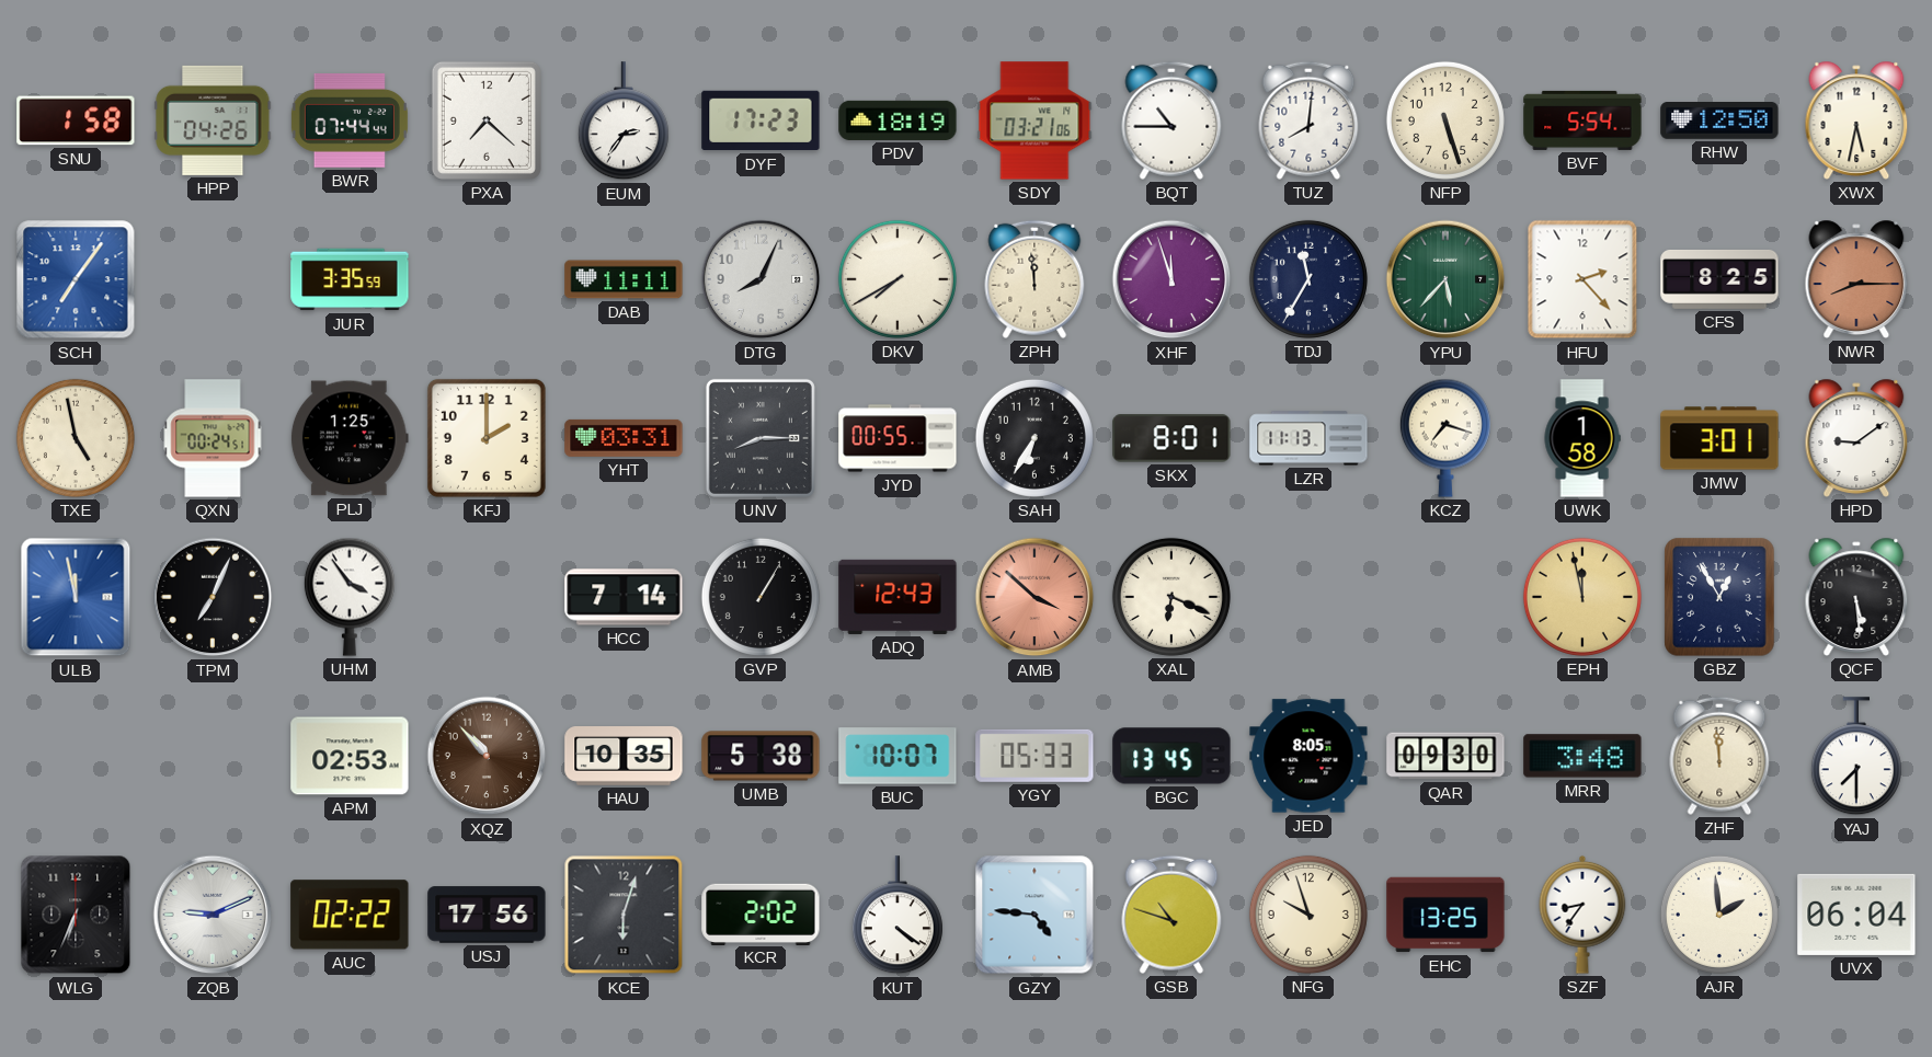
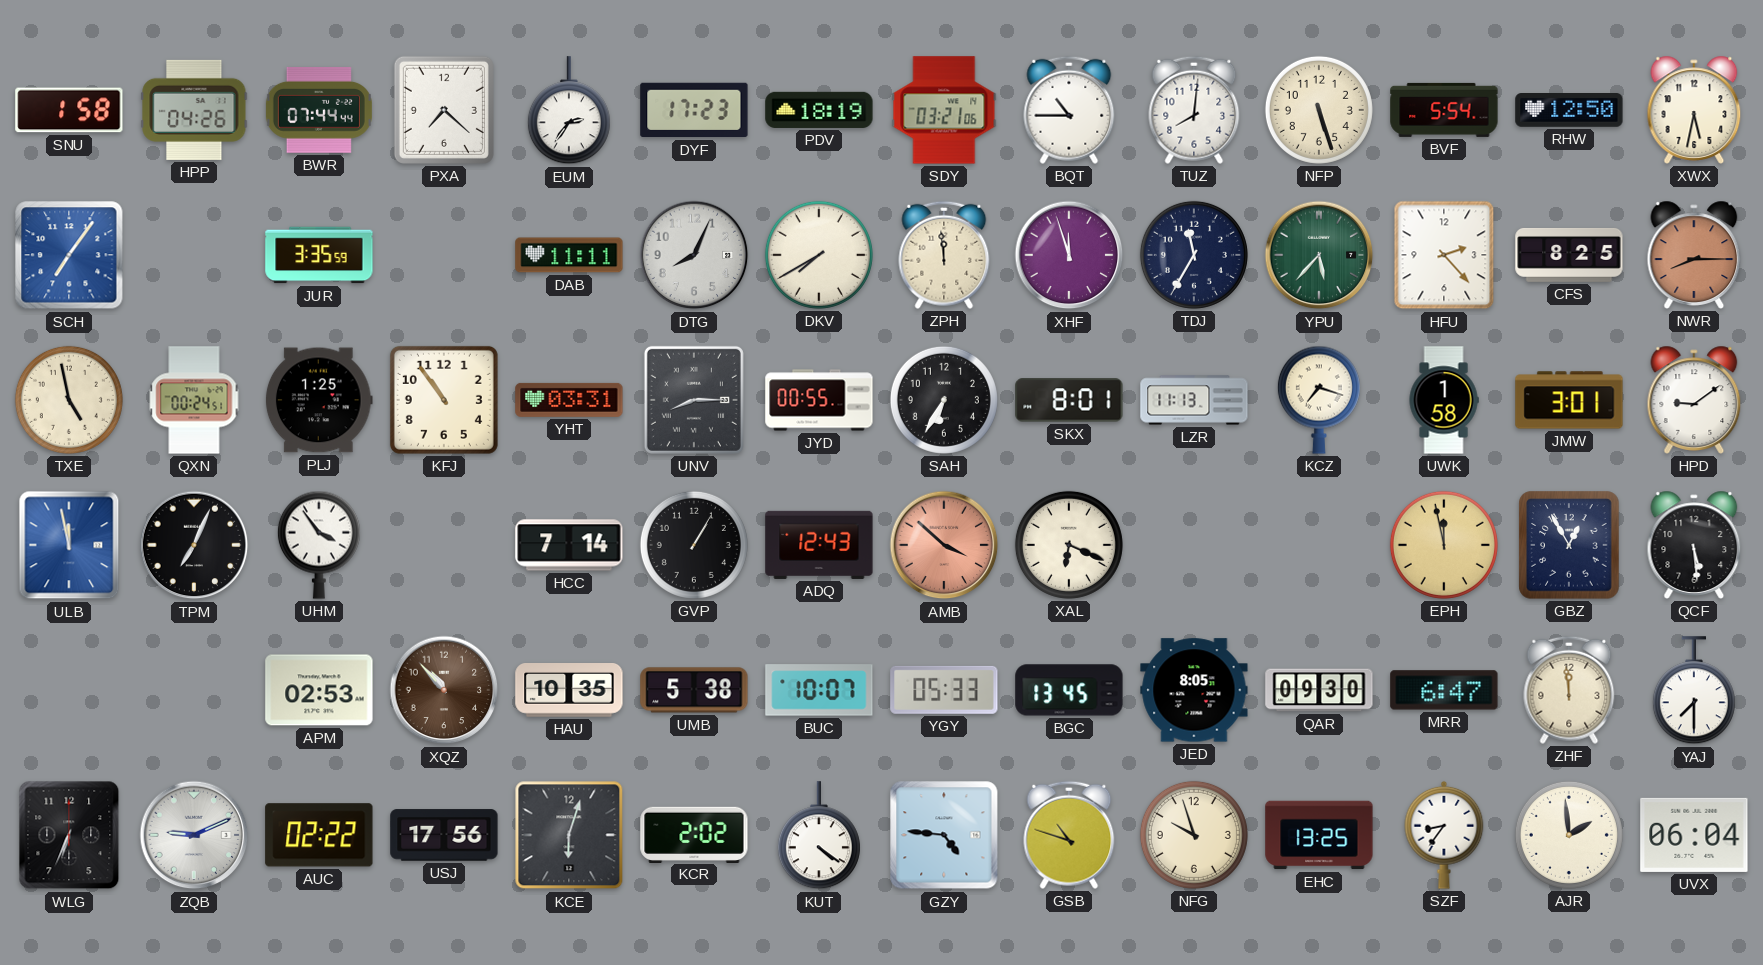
KFJ: 2:00 -> 10:54
MRR: 3:48 -> 6:47
